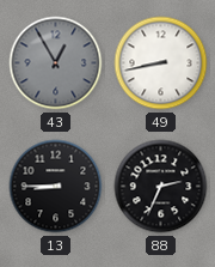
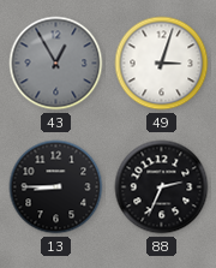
49: 8:43 -> 3:03
